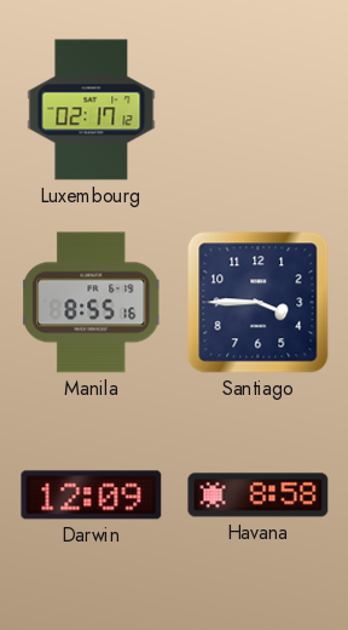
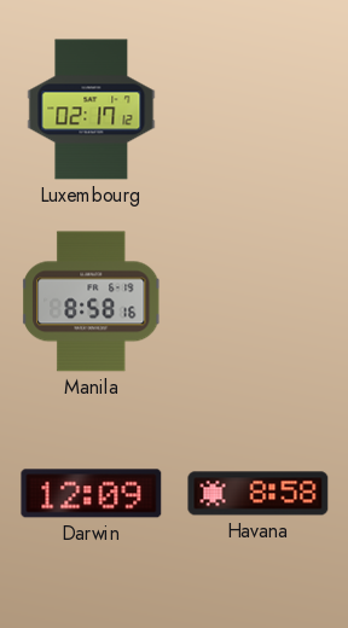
Manila: 8:55 -> 8:58
Santiago: 3:45 -> none
